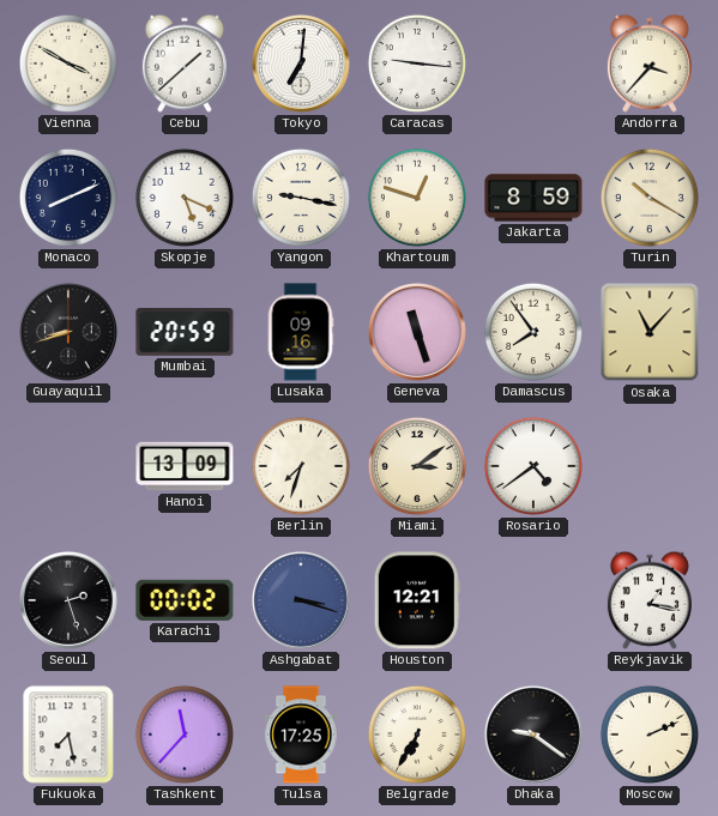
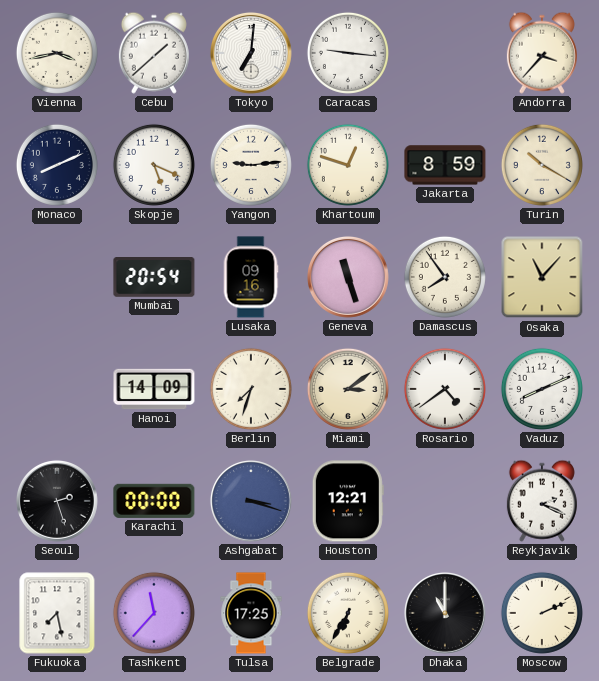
Vienna: 3:50 -> 3:43
Yangon: 9:17 -> 9:14
Guayaquil: 8:42 -> none
Mumbai: 20:59 -> 20:54
Hanoi: 13:09 -> 14:09
Vaduz: none -> 8:11
Karachi: 00:02 -> 00:00
Reykjavik: 1:17 -> 2:19
Dhaka: 9:21 -> 11:00
